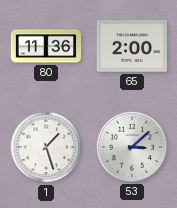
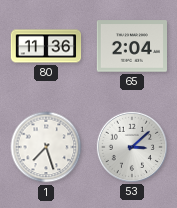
65: 2:00 -> 2:04
1: 1:27 -> 7:27
